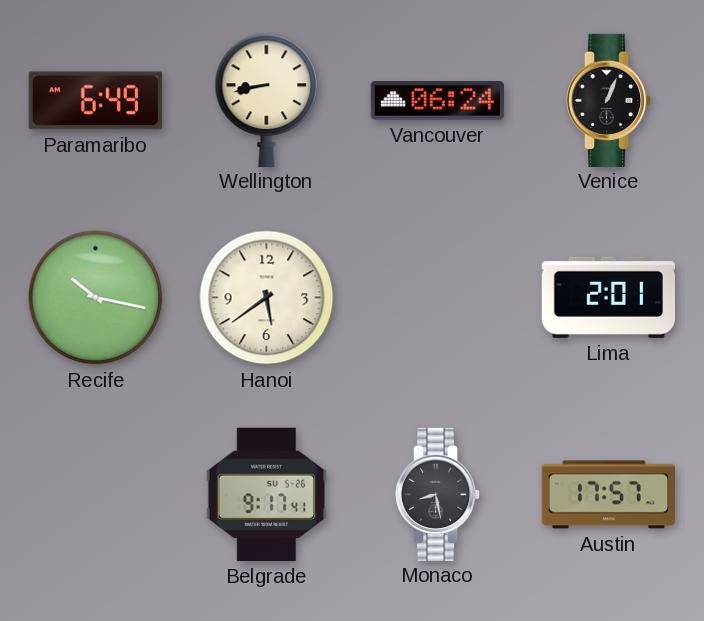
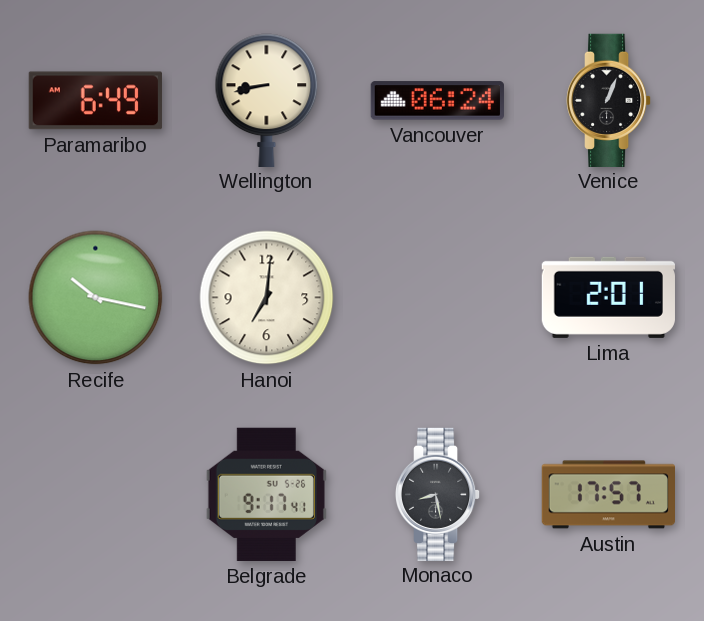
Hanoi: 5:39 -> 7:01
